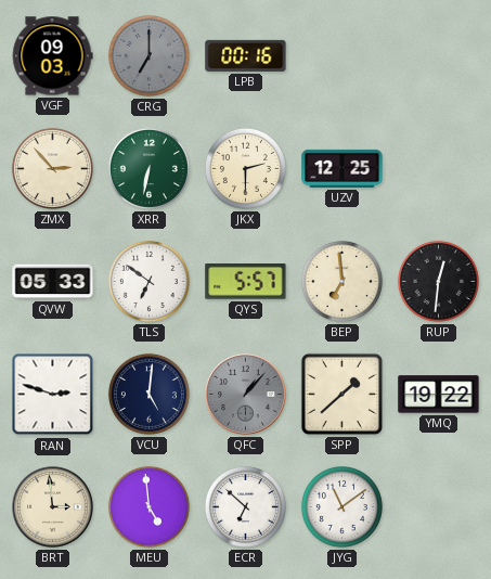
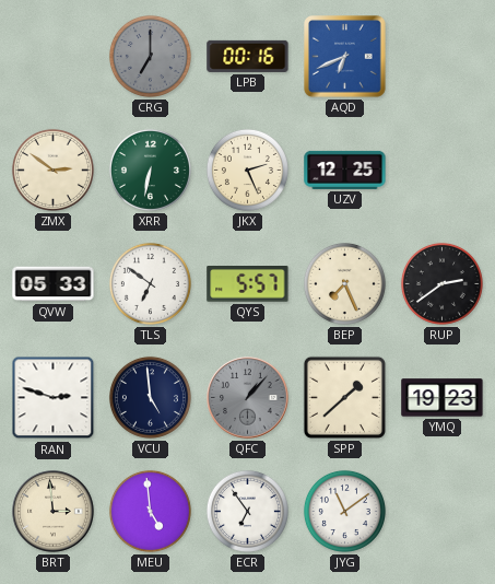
VGF: 09:03 -> none
AQD: none -> 6:41
ZMX: 2:53 -> 2:51
JKX: 2:30 -> 2:26
BEP: 6:59 -> 7:26
RUP: 12:31 -> 2:39
VCU: 5:01 -> 4:59
YMQ: 19:22 -> 19:23
ECR: 6:52 -> 6:54
